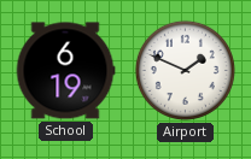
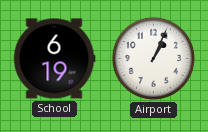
Airport: 1:49 -> 1:04
